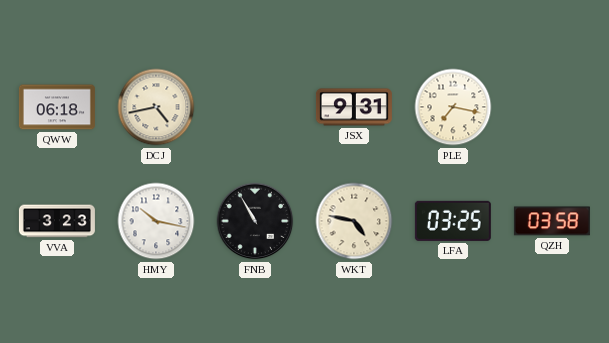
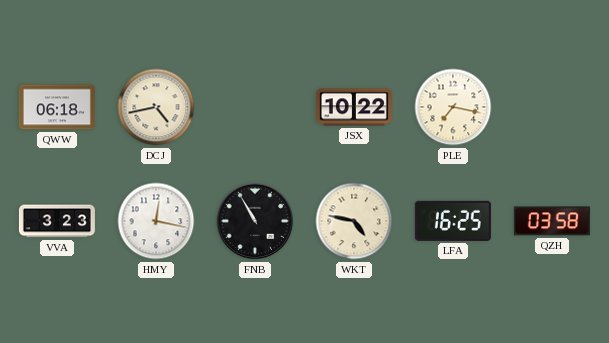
JSX: 9:31 -> 10:22
HMY: 10:17 -> 12:17
LFA: 03:25 -> 16:25
